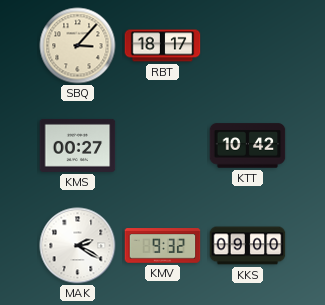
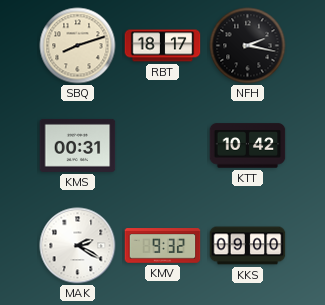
SBQ: 3:07 -> 8:12
NFH: none -> 2:17
KMS: 00:27 -> 00:31
